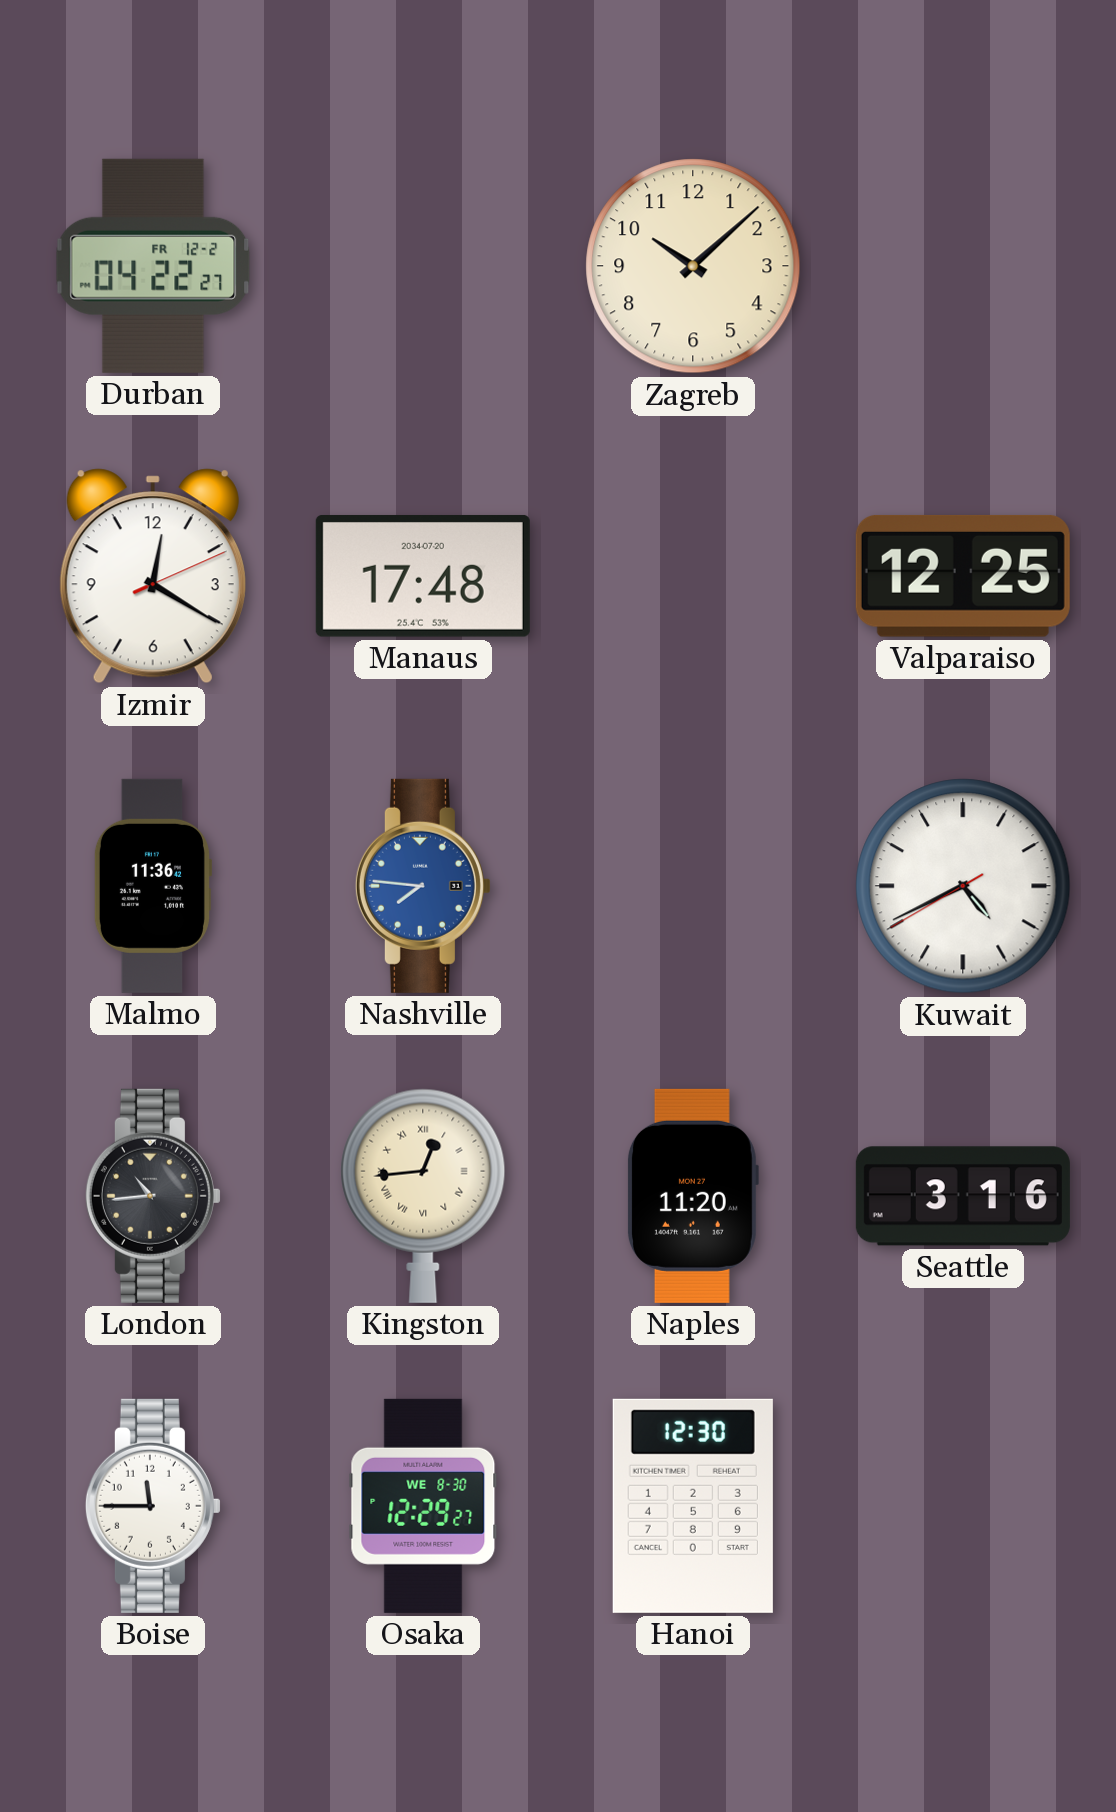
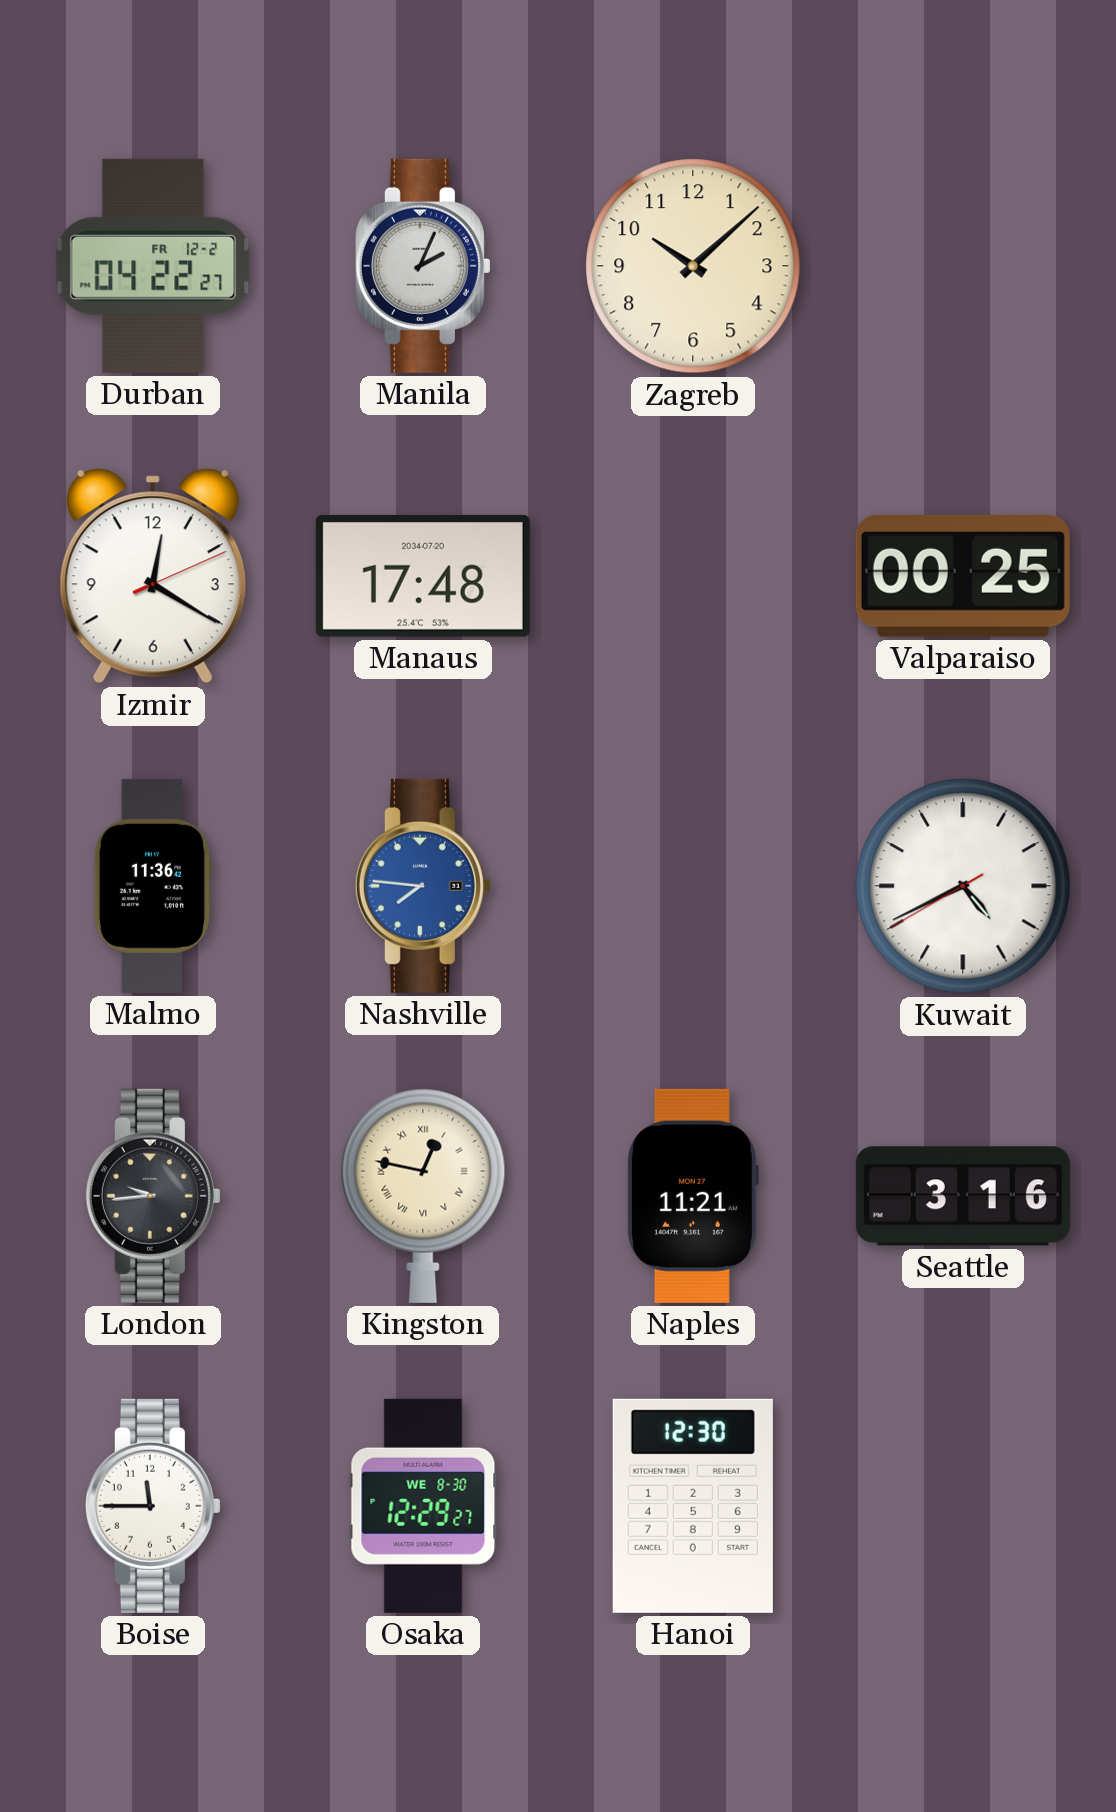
Manila: none -> 2:04
Valparaiso: 12:25 -> 00:25
London: 10:44 -> 9:44
Kingston: 12:44 -> 12:47
Naples: 11:20 -> 11:21
